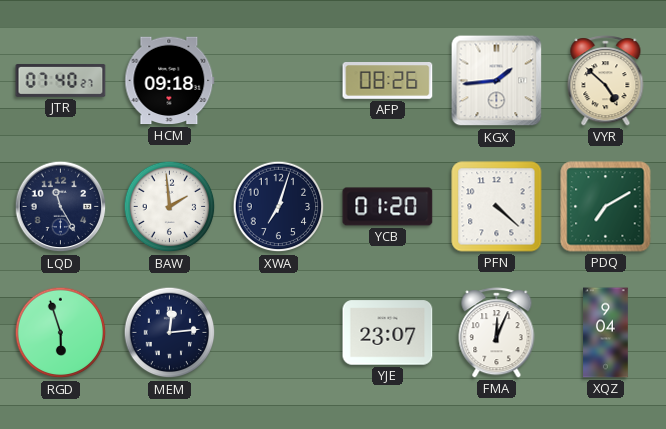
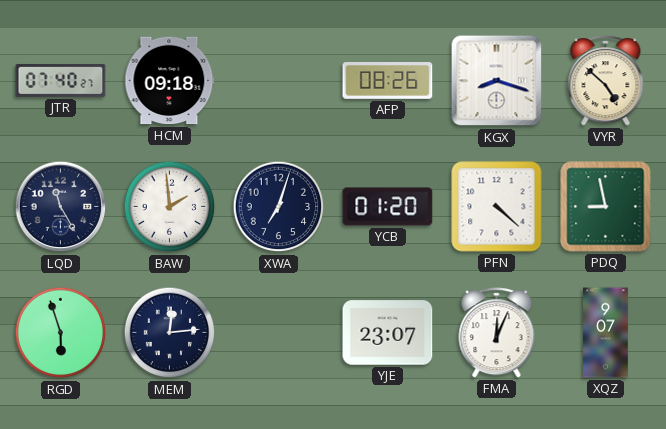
KGX: 1:44 -> 8:18
PDQ: 7:10 -> 8:58
XQZ: 9:04 -> 9:07
